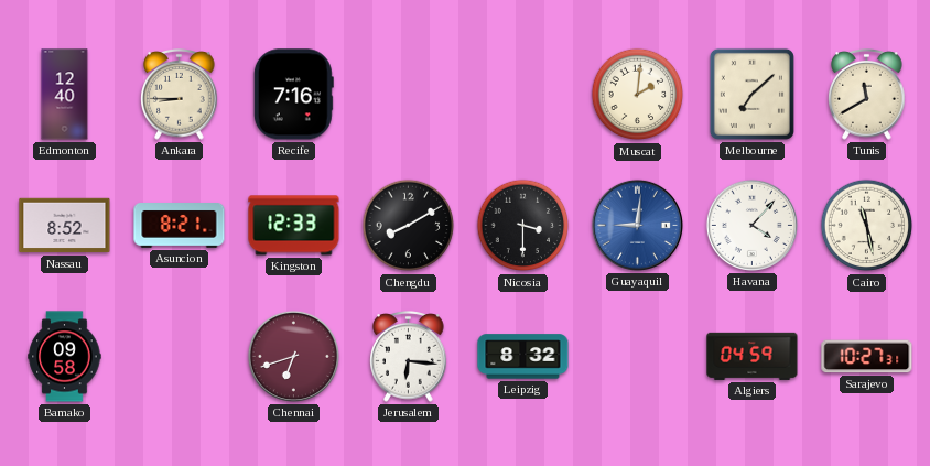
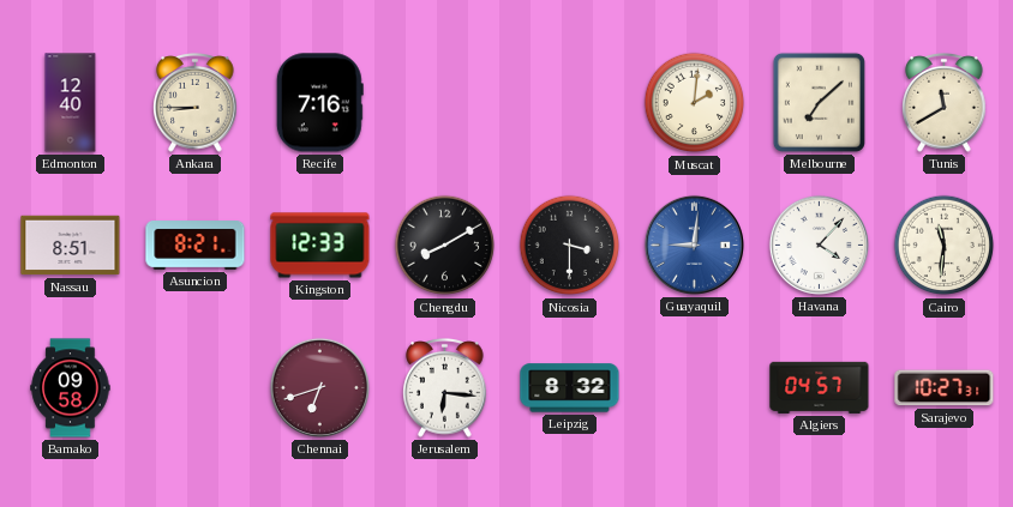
Nassau: 8:52 -> 8:51
Cairo: 11:28 -> 11:31
Algiers: 04:59 -> 04:57
